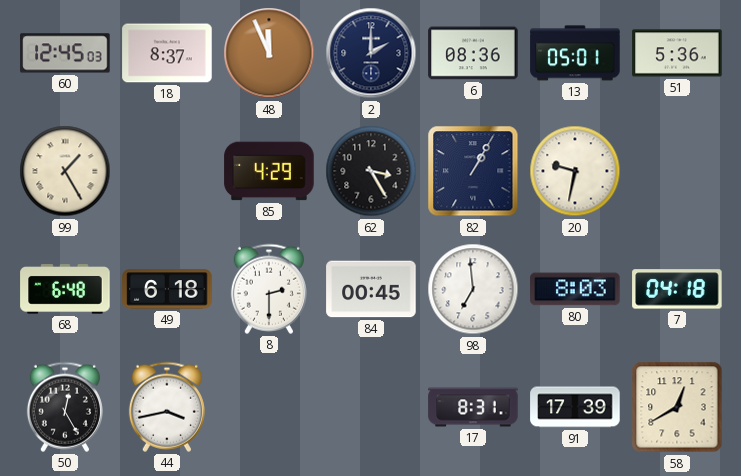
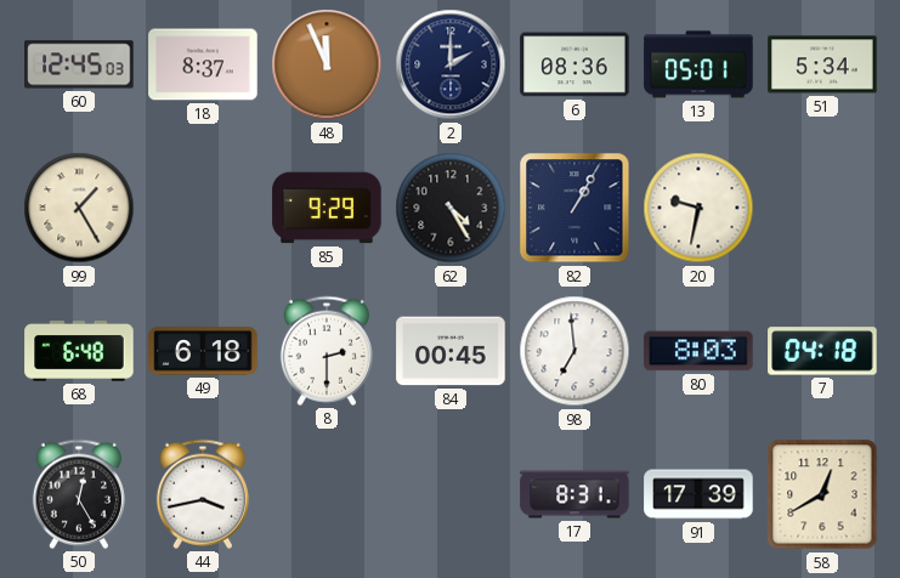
51: 5:36 -> 5:34
85: 4:29 -> 9:29
62: 3:25 -> 4:25
